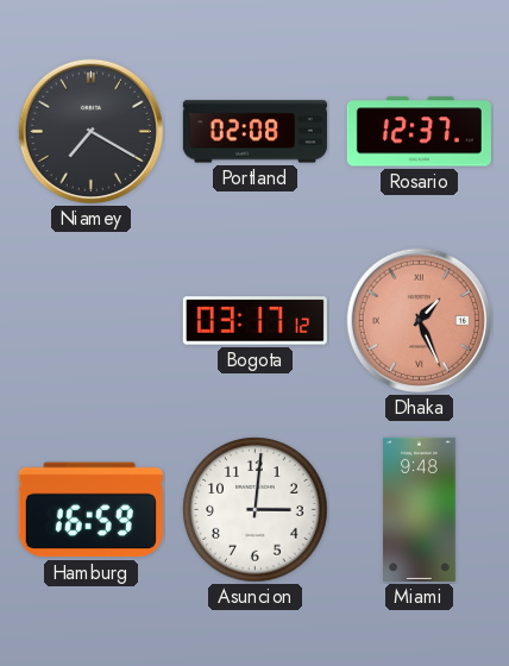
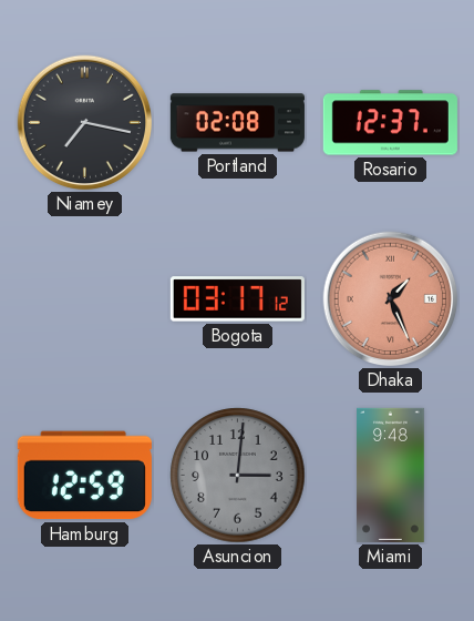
Niamey: 7:20 -> 7:17
Hamburg: 16:59 -> 12:59
Asuncion dial: white -> grey
